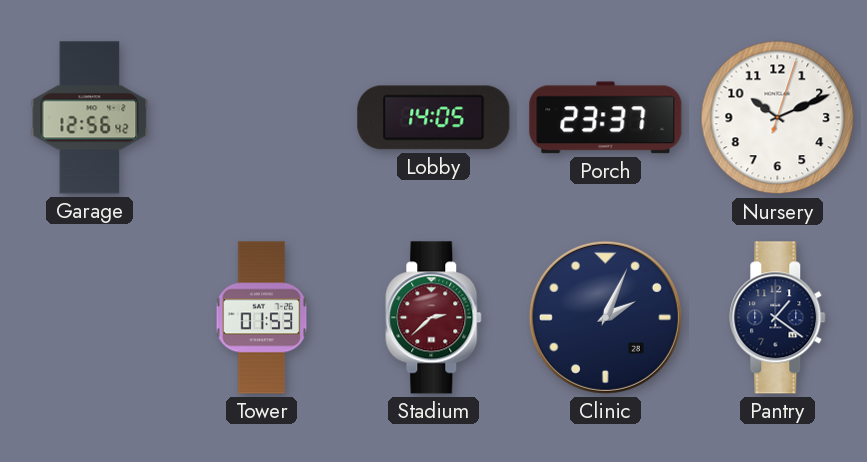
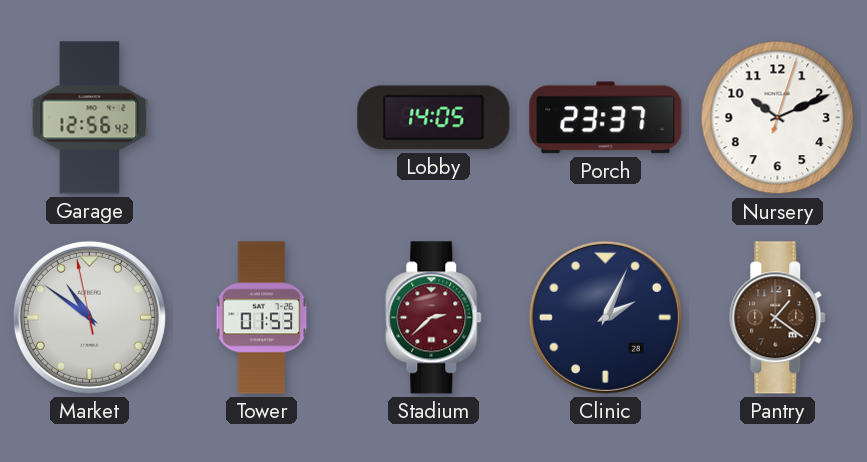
Market: none -> 10:50
Pantry dial: navy -> brown
